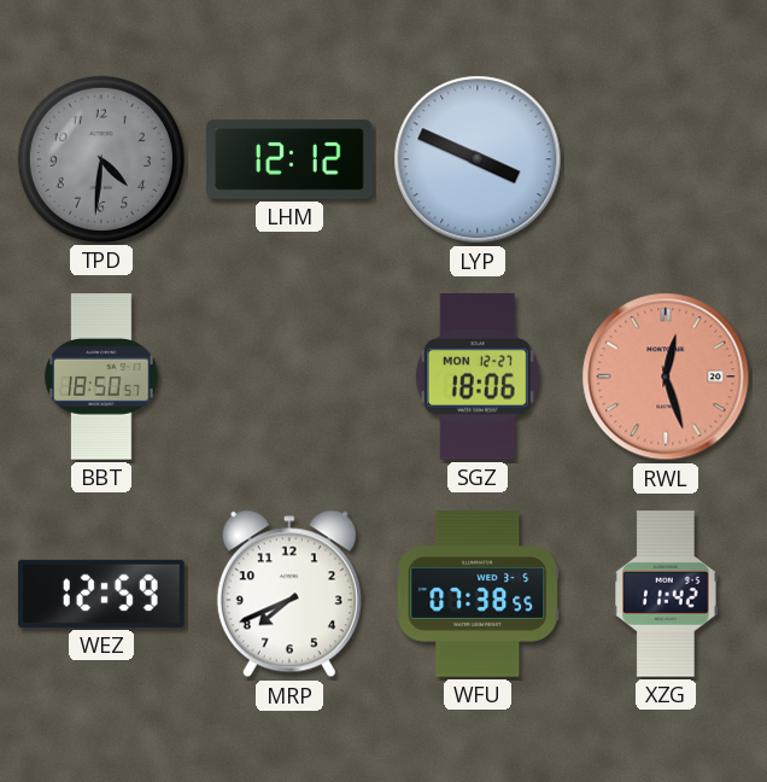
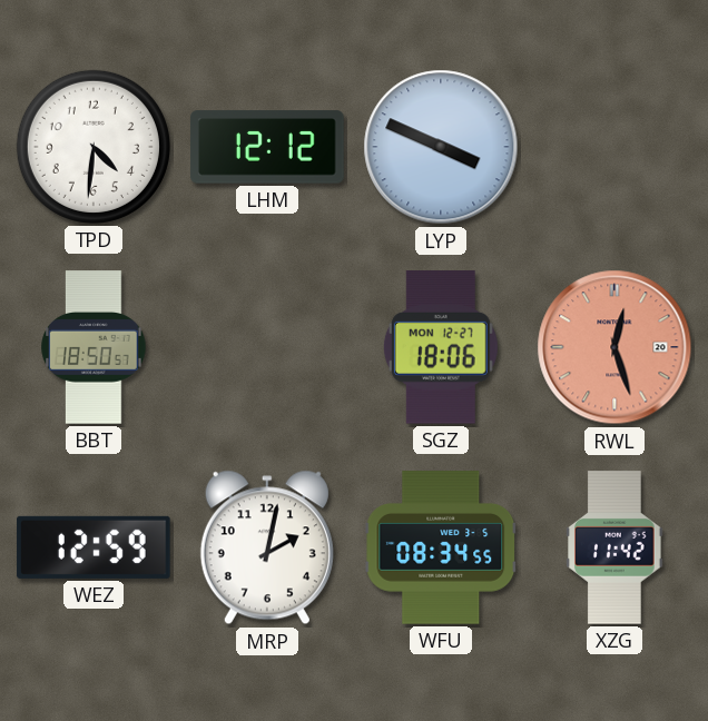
TPD dial: grey -> white
MRP: 7:41 -> 2:02
WFU: 07:38 -> 08:34
